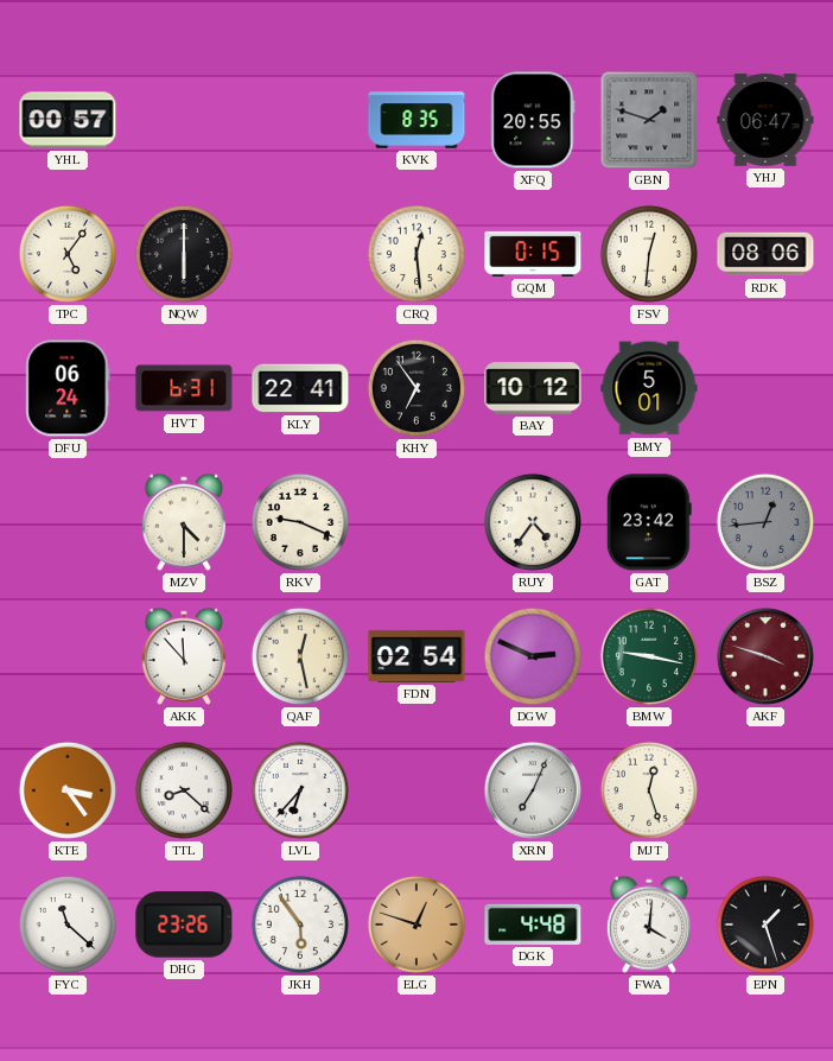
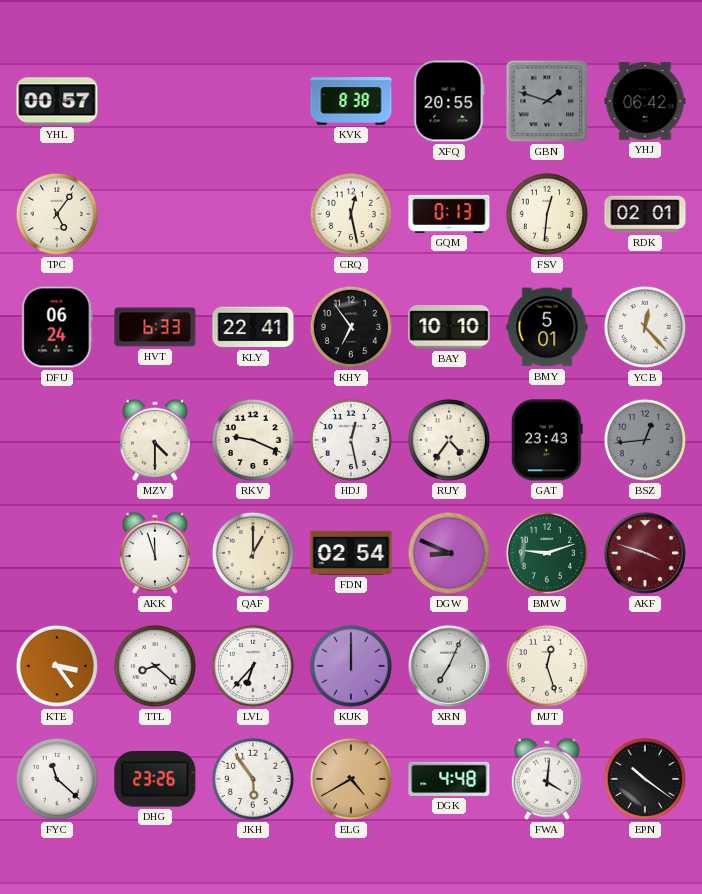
KVK: 8:35 -> 8:38
YHJ: 06:47 -> 06:42
NQW: 6:00 -> none
CRQ: 12:29 -> 12:28
GQM: 0:15 -> 0:13
RDK: 08:06 -> 02:01
HVT: 6:31 -> 6:33
BAY: 10:12 -> 10:10
YCB: none -> 12:23
HDJ: none -> 12:28
GAT: 23:42 -> 23:43
AKK: 11:53 -> 11:57
QAF: 12:28 -> 1:00
DGW: 2:49 -> 8:49
BMW: 9:17 -> 9:12
KUK: none -> 12:00
ELG: 12:48 -> 4:40
EPN: 1:27 -> 10:21
